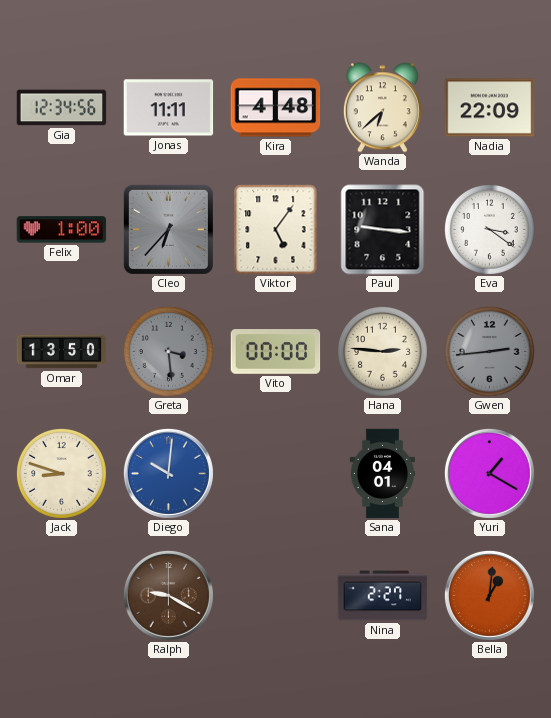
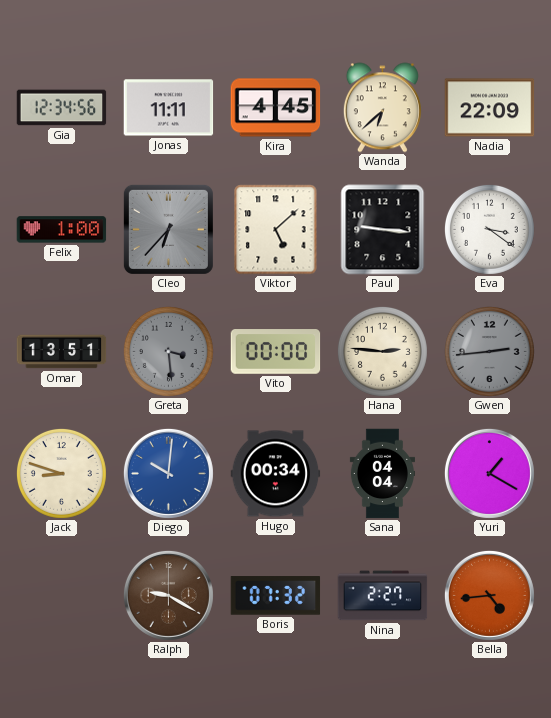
Kira: 4:48 -> 4:45
Viktor: 5:06 -> 5:08
Omar: 13:50 -> 13:51
Hugo: none -> 00:34
Sana: 04:01 -> 04:04
Boris: none -> 07:32
Bella: 1:01 -> 4:44
